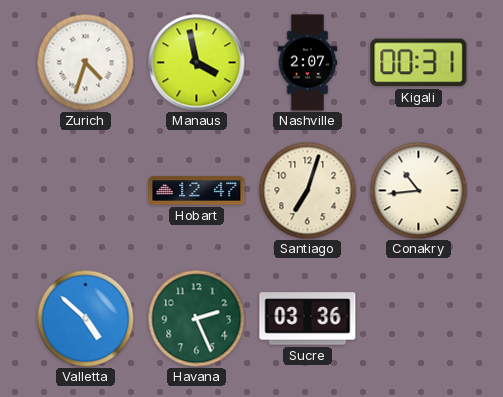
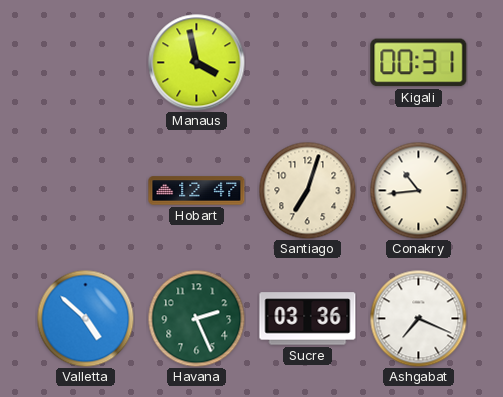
Zurich: 4:33 -> none
Nashville: 2:07 -> none
Ashgabat: none -> 7:19
